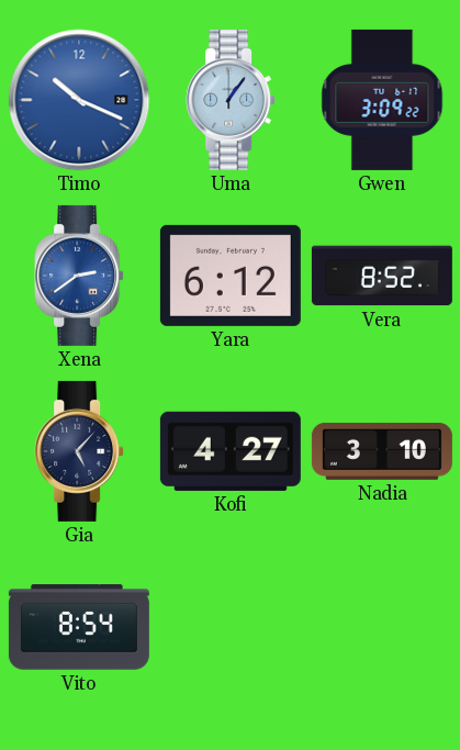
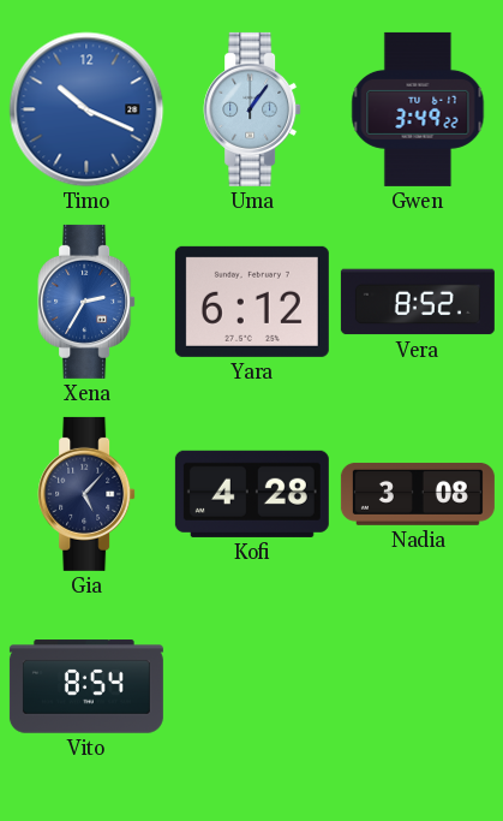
Gwen: 3:09 -> 3:49
Xena: 2:39 -> 2:35
Kofi: 4:27 -> 4:28
Nadia: 3:10 -> 3:08
